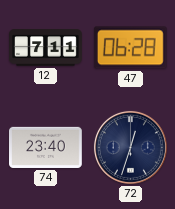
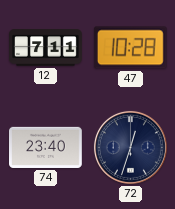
47: 06:28 -> 10:28
